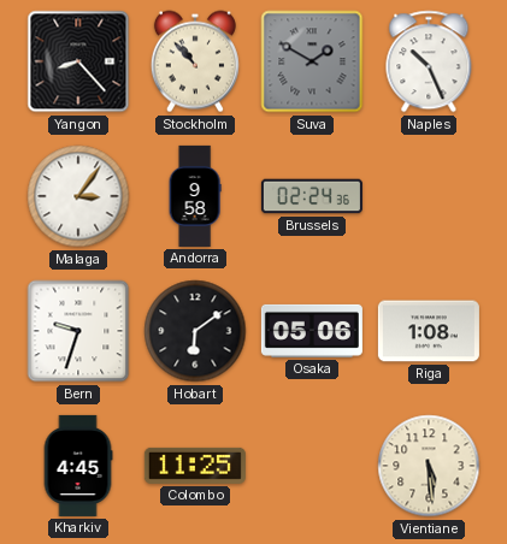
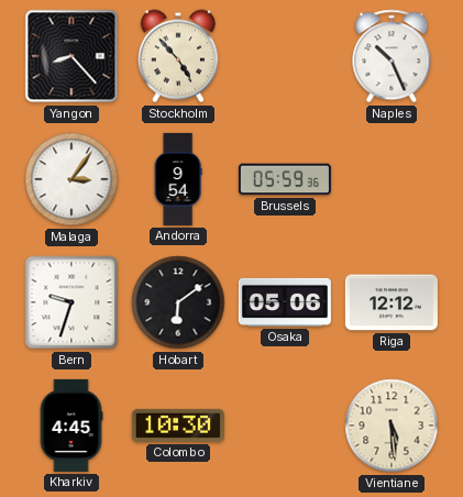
Stockholm: 10:53 -> 4:53
Suva: 1:50 -> none
Andorra: 9:58 -> 9:54
Brussels: 02:24 -> 05:59
Riga: 1:08 -> 12:12
Colombo: 11:25 -> 10:30
